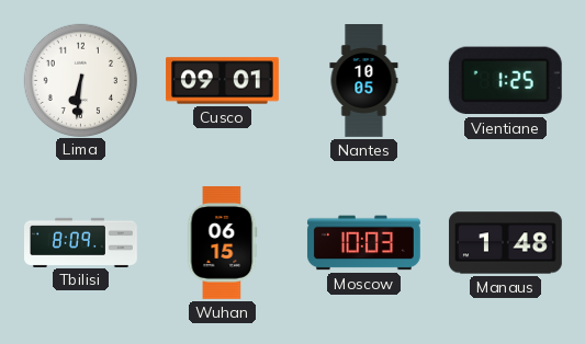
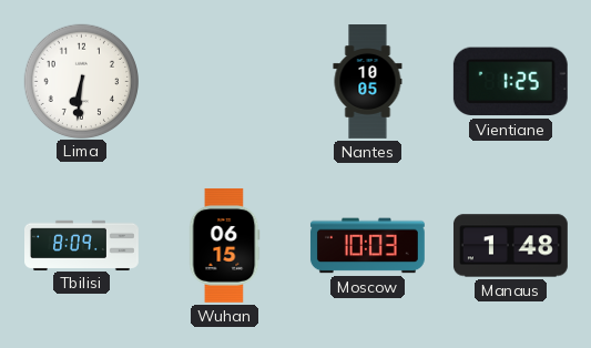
Cusco: 09:01 -> none
